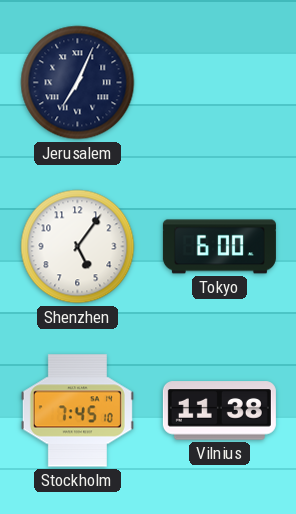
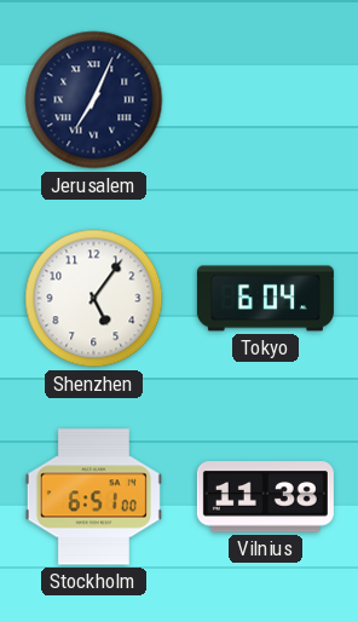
Tokyo: 6:00 -> 6:04
Stockholm: 7:45 -> 6:51
